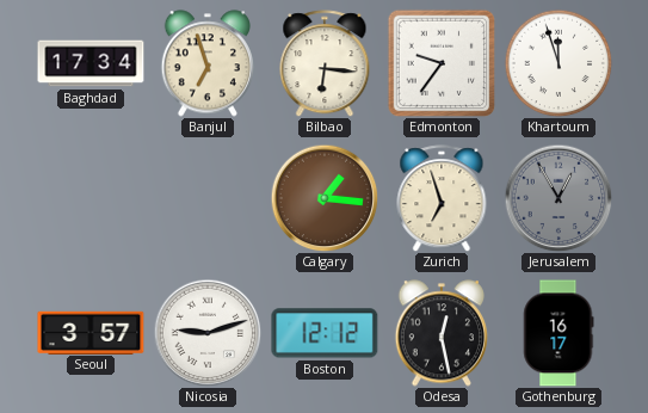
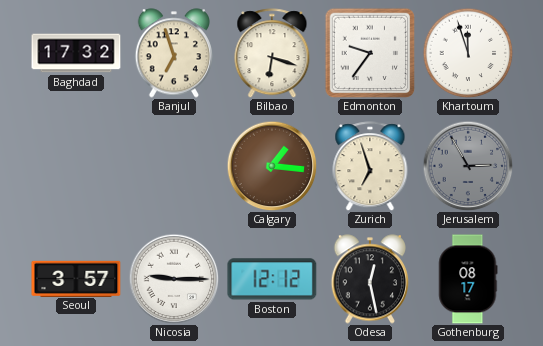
Baghdad: 17:34 -> 17:32
Bilbao: 6:16 -> 6:18
Jerusalem: 12:55 -> 2:55
Nicosia: 9:12 -> 9:15
Gothenburg: 16:17 -> 08:17
